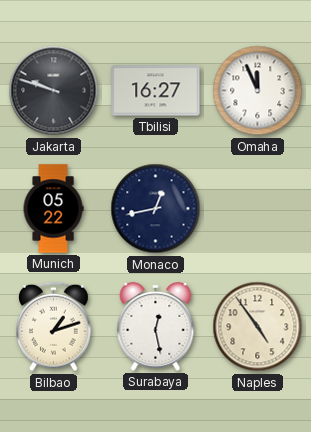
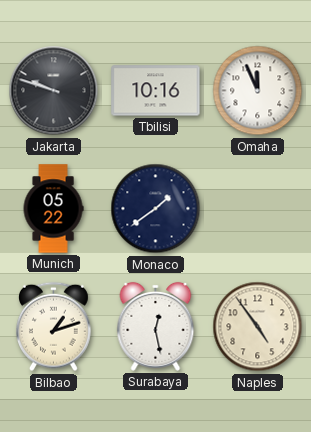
Tbilisi: 16:27 -> 10:16
Monaco: 12:43 -> 1:39
